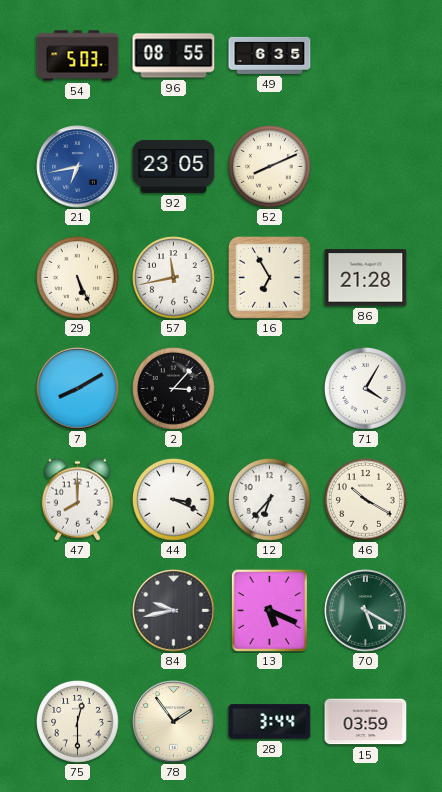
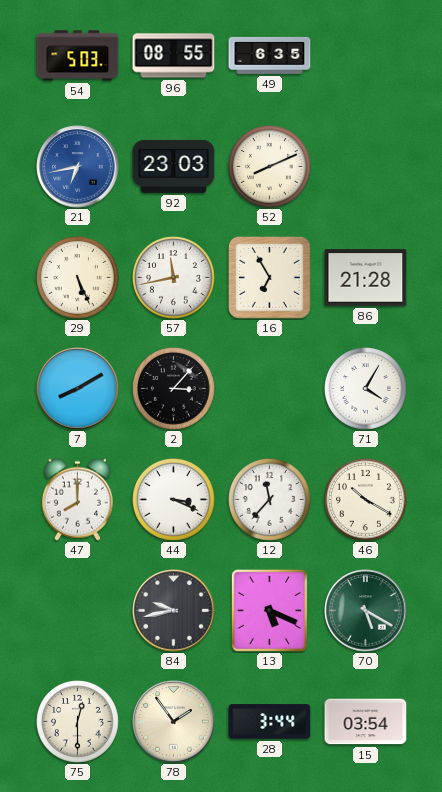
92: 23:05 -> 23:03
12: 6:37 -> 11:37
15: 03:59 -> 03:54
